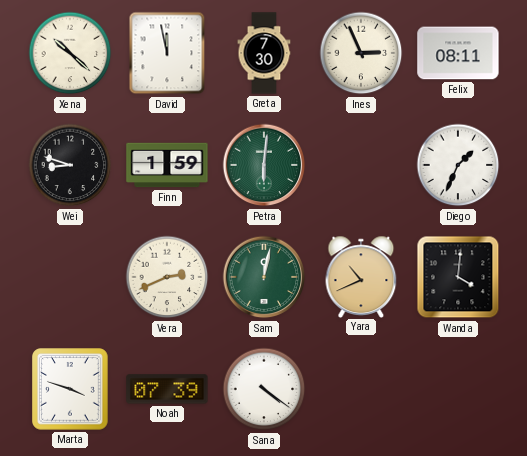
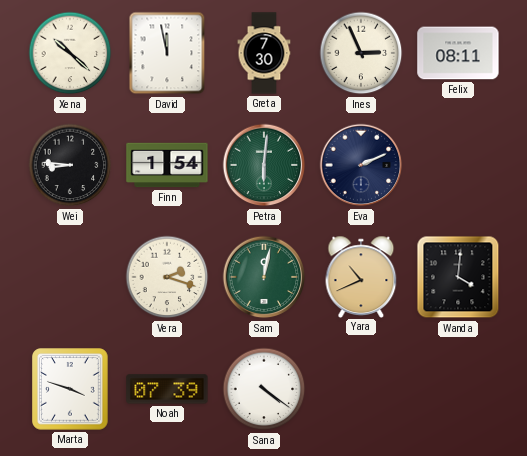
Wei: 8:48 -> 8:46
Finn: 1:59 -> 1:54
Eva: none -> 2:11
Diego: 1:34 -> none
Vera: 2:41 -> 2:18
